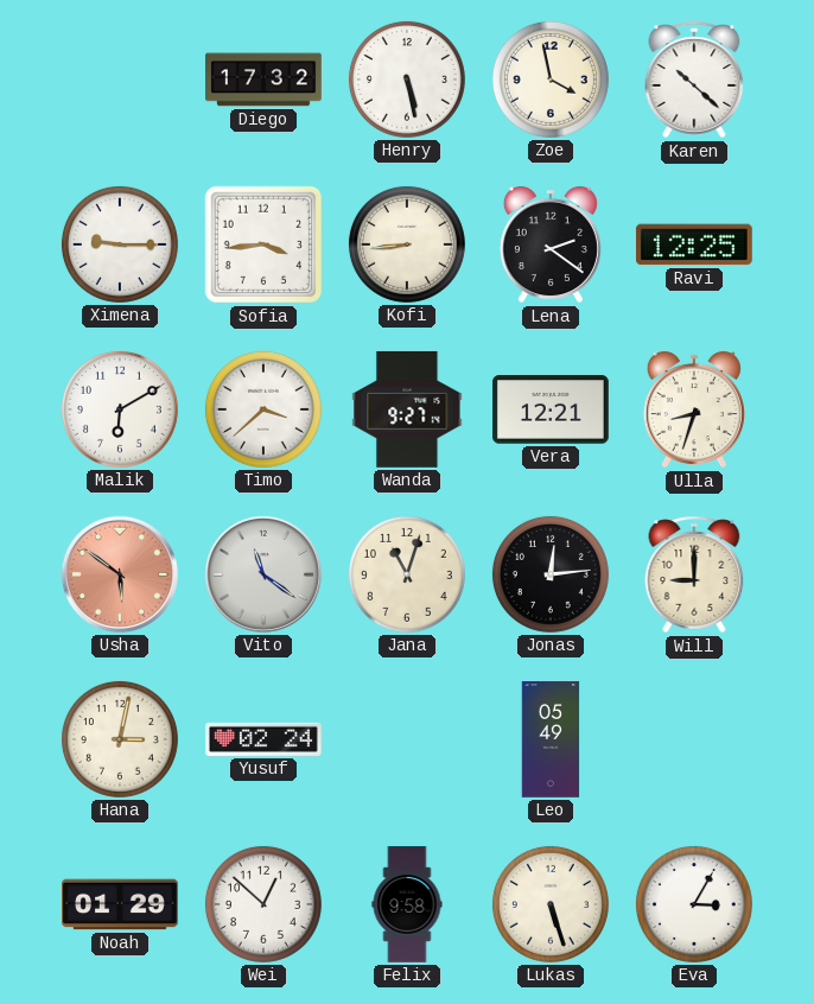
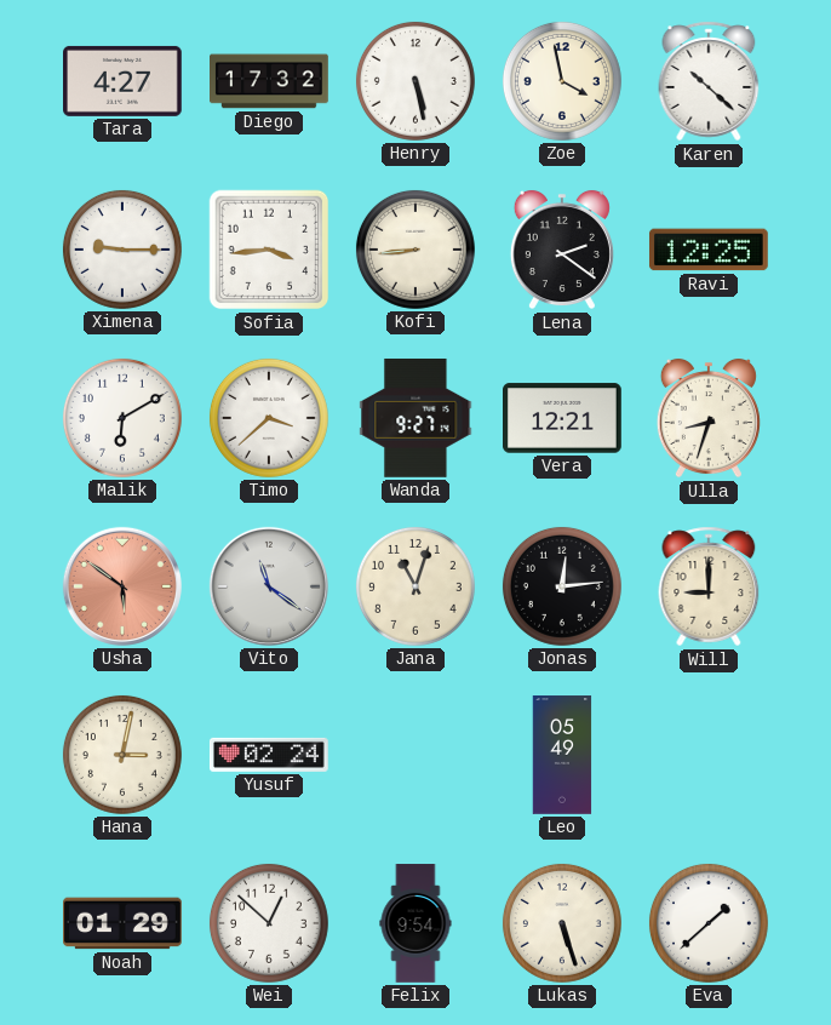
Tara: none -> 4:27
Felix: 9:58 -> 9:54
Eva: 3:05 -> 1:38
